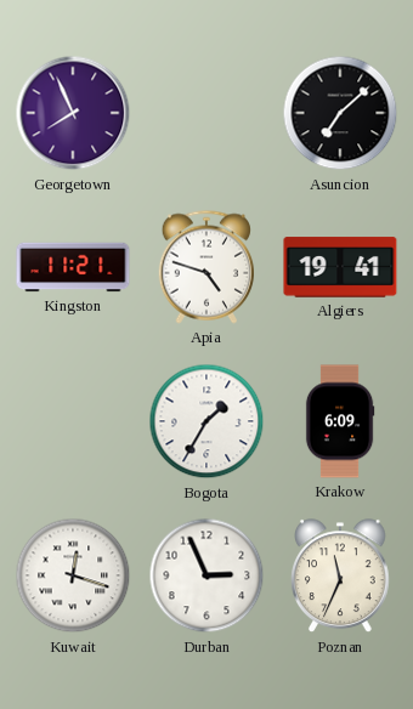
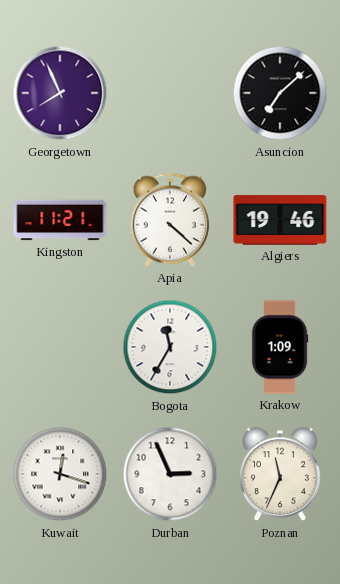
Apia: 4:48 -> 4:22
Algiers: 19:41 -> 19:46
Bogota: 1:35 -> 11:35
Krakow: 6:09 -> 1:09
